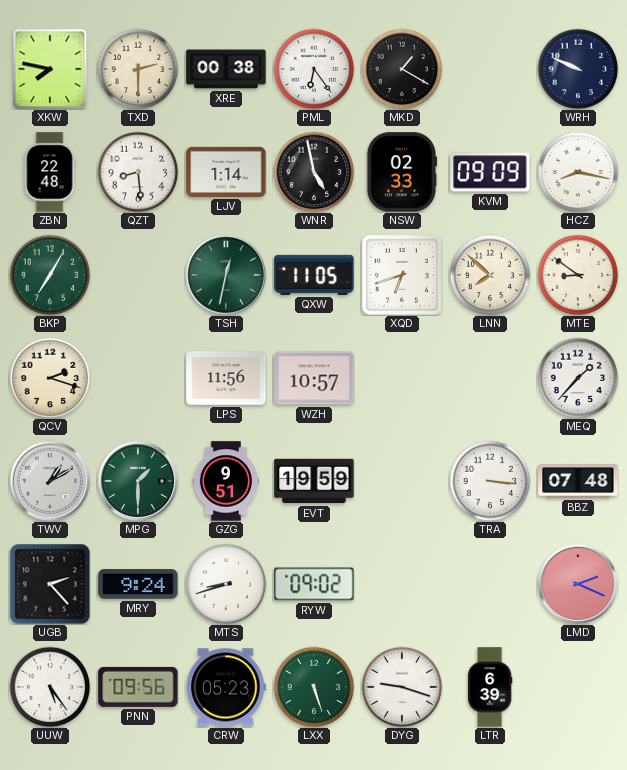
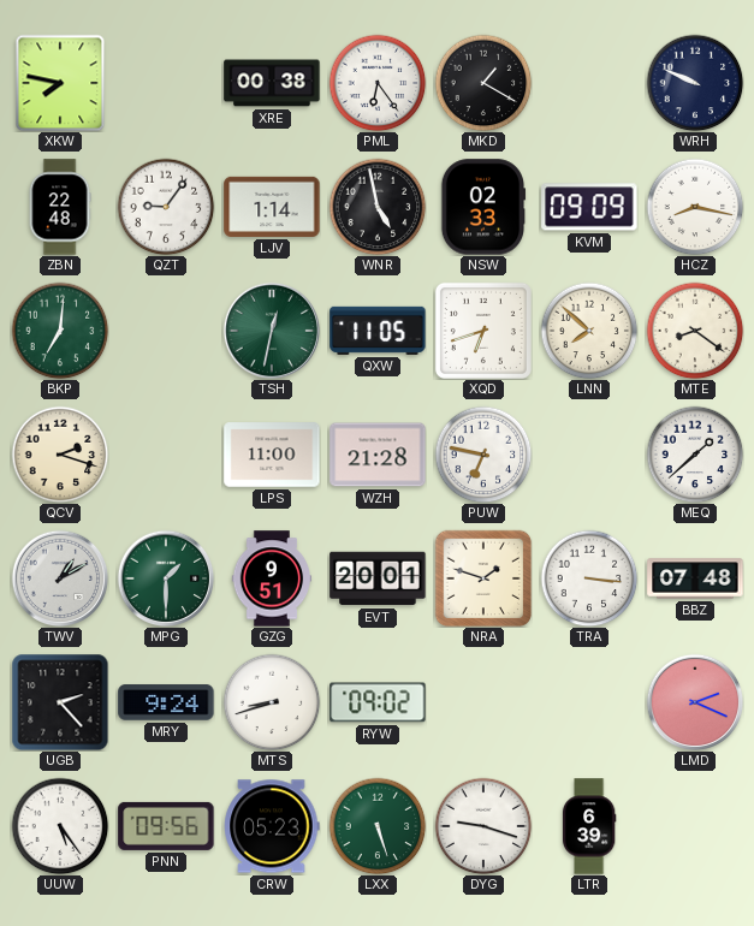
TXD: 2:30 -> none
QZT: 8:29 -> 9:06
BKP: 7:05 -> 7:01
MTE: 8:51 -> 8:21
LPS: 11:56 -> 11:00
WZH: 10:57 -> 21:28
PUW: none -> 6:47
MEQ: 1:37 -> 1:38
EVT: 19:59 -> 20:01
NRA: none -> 1:48
